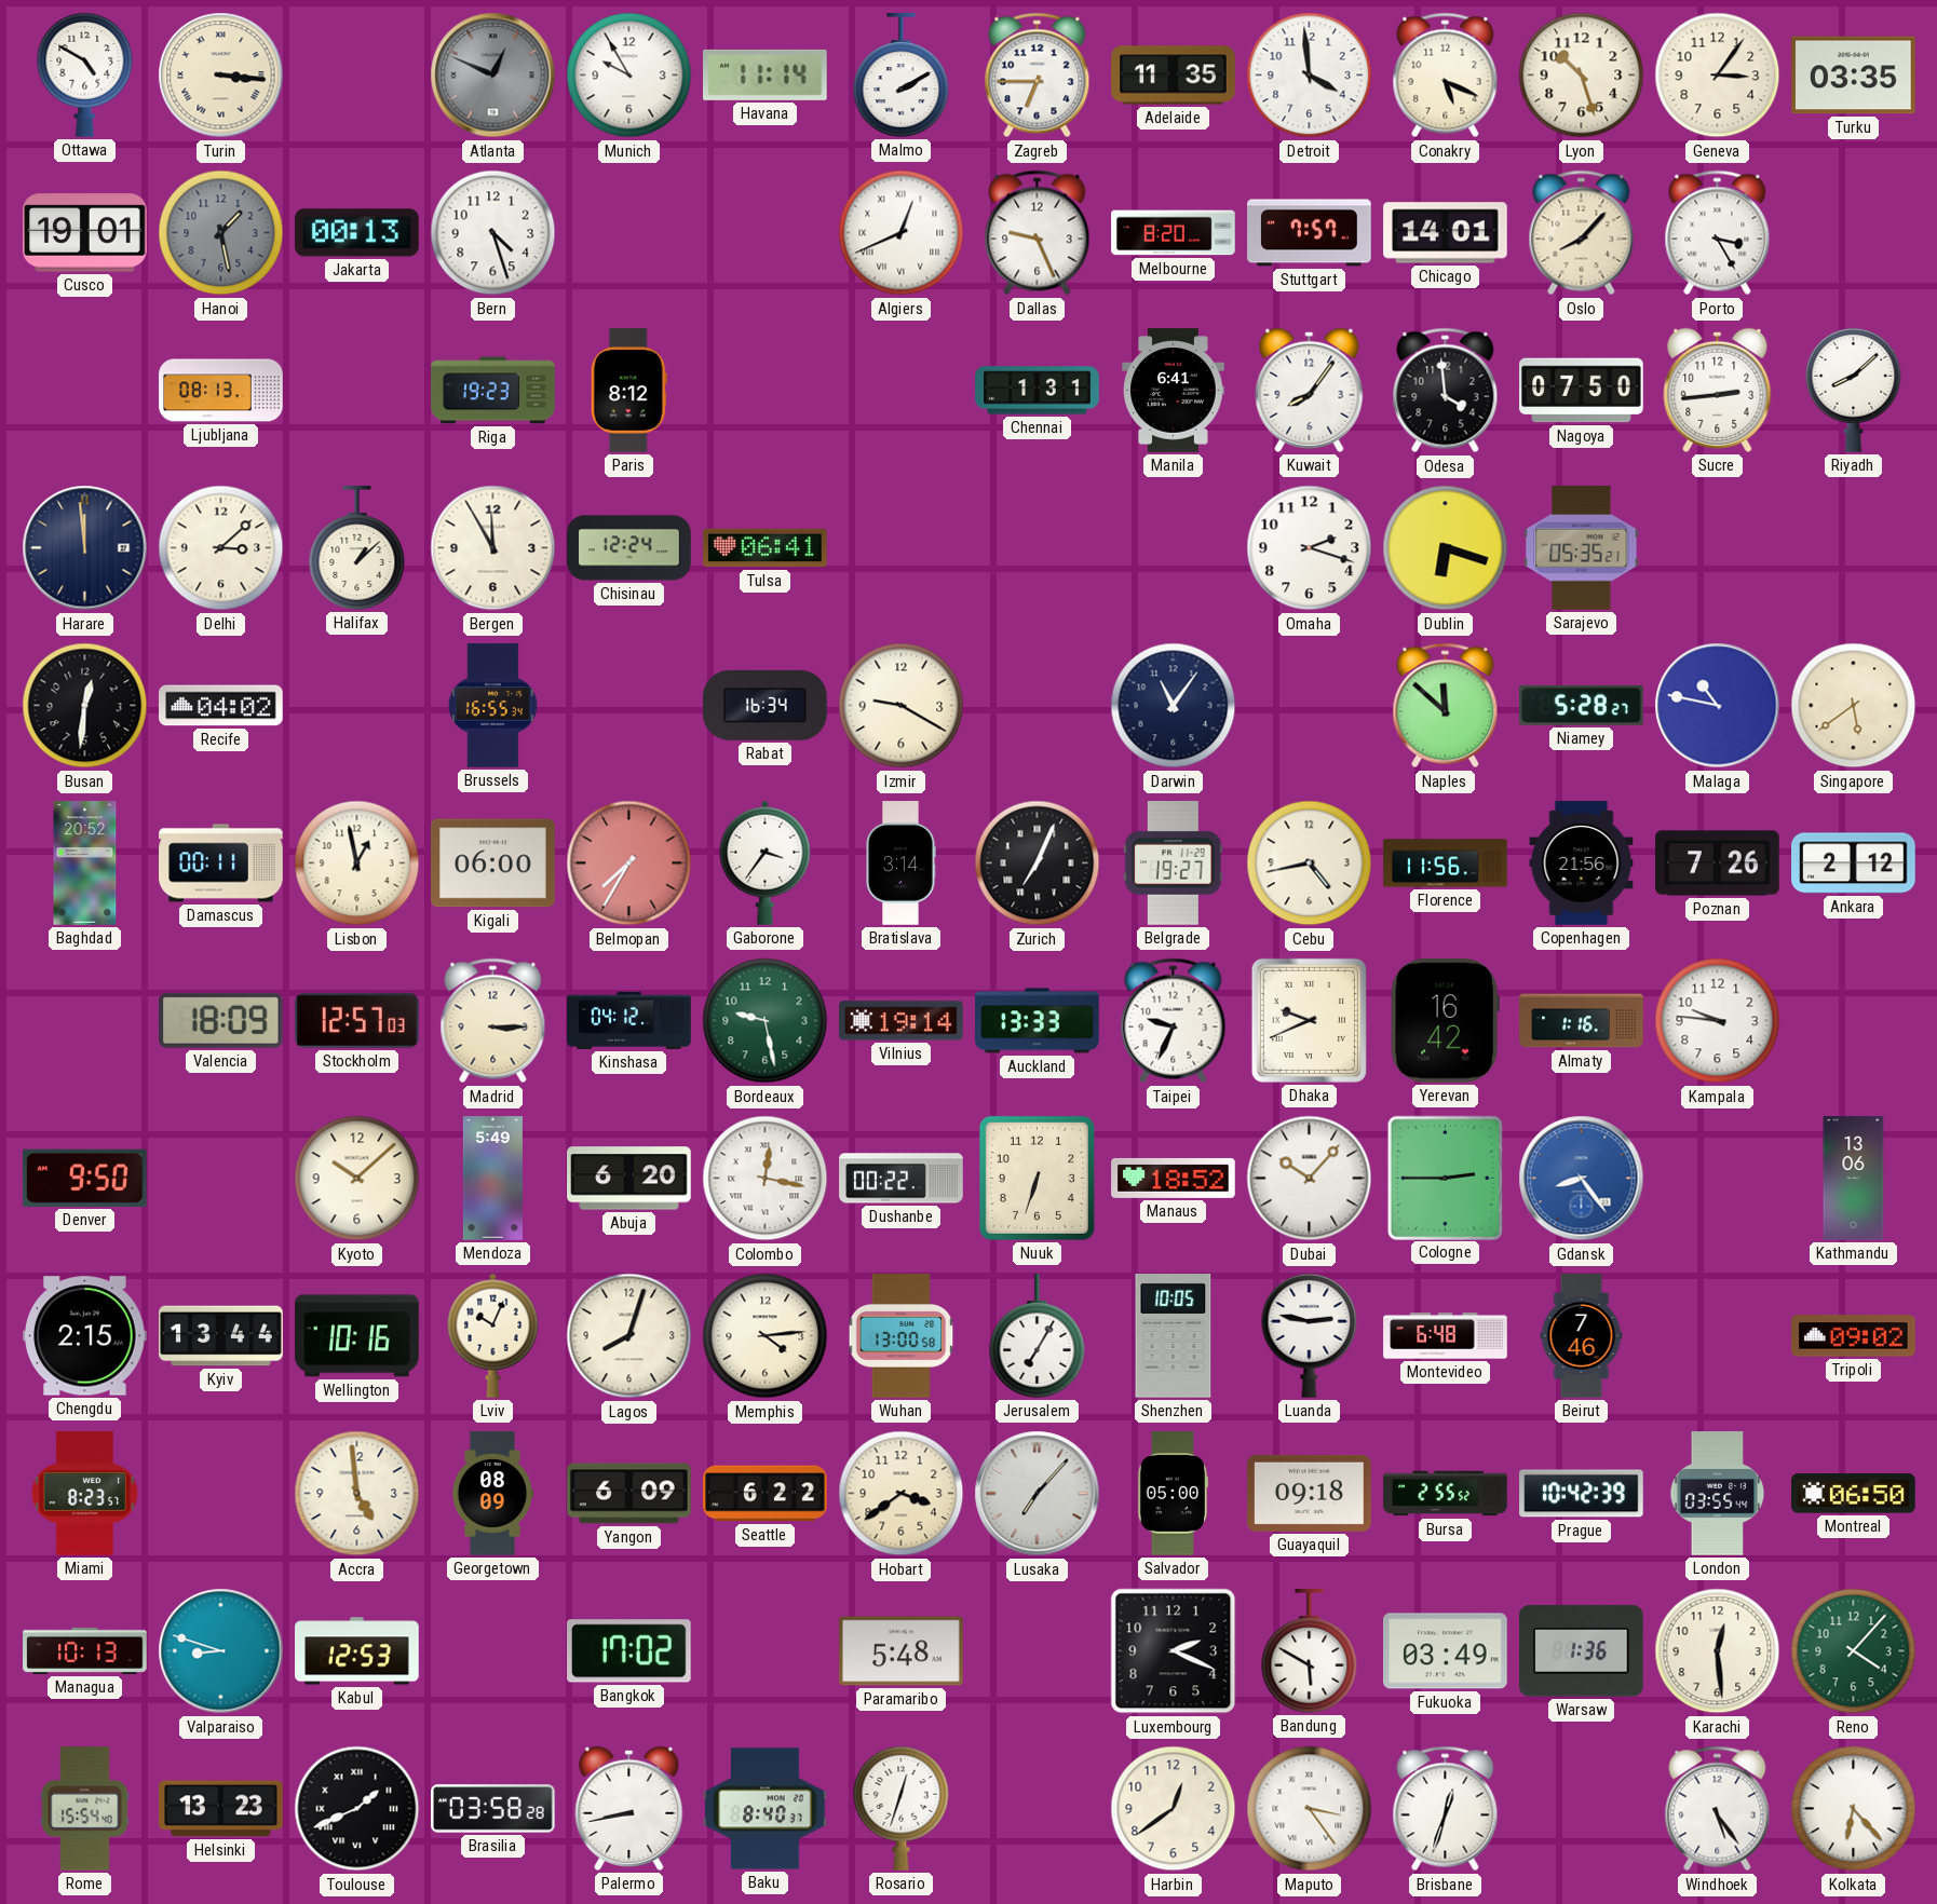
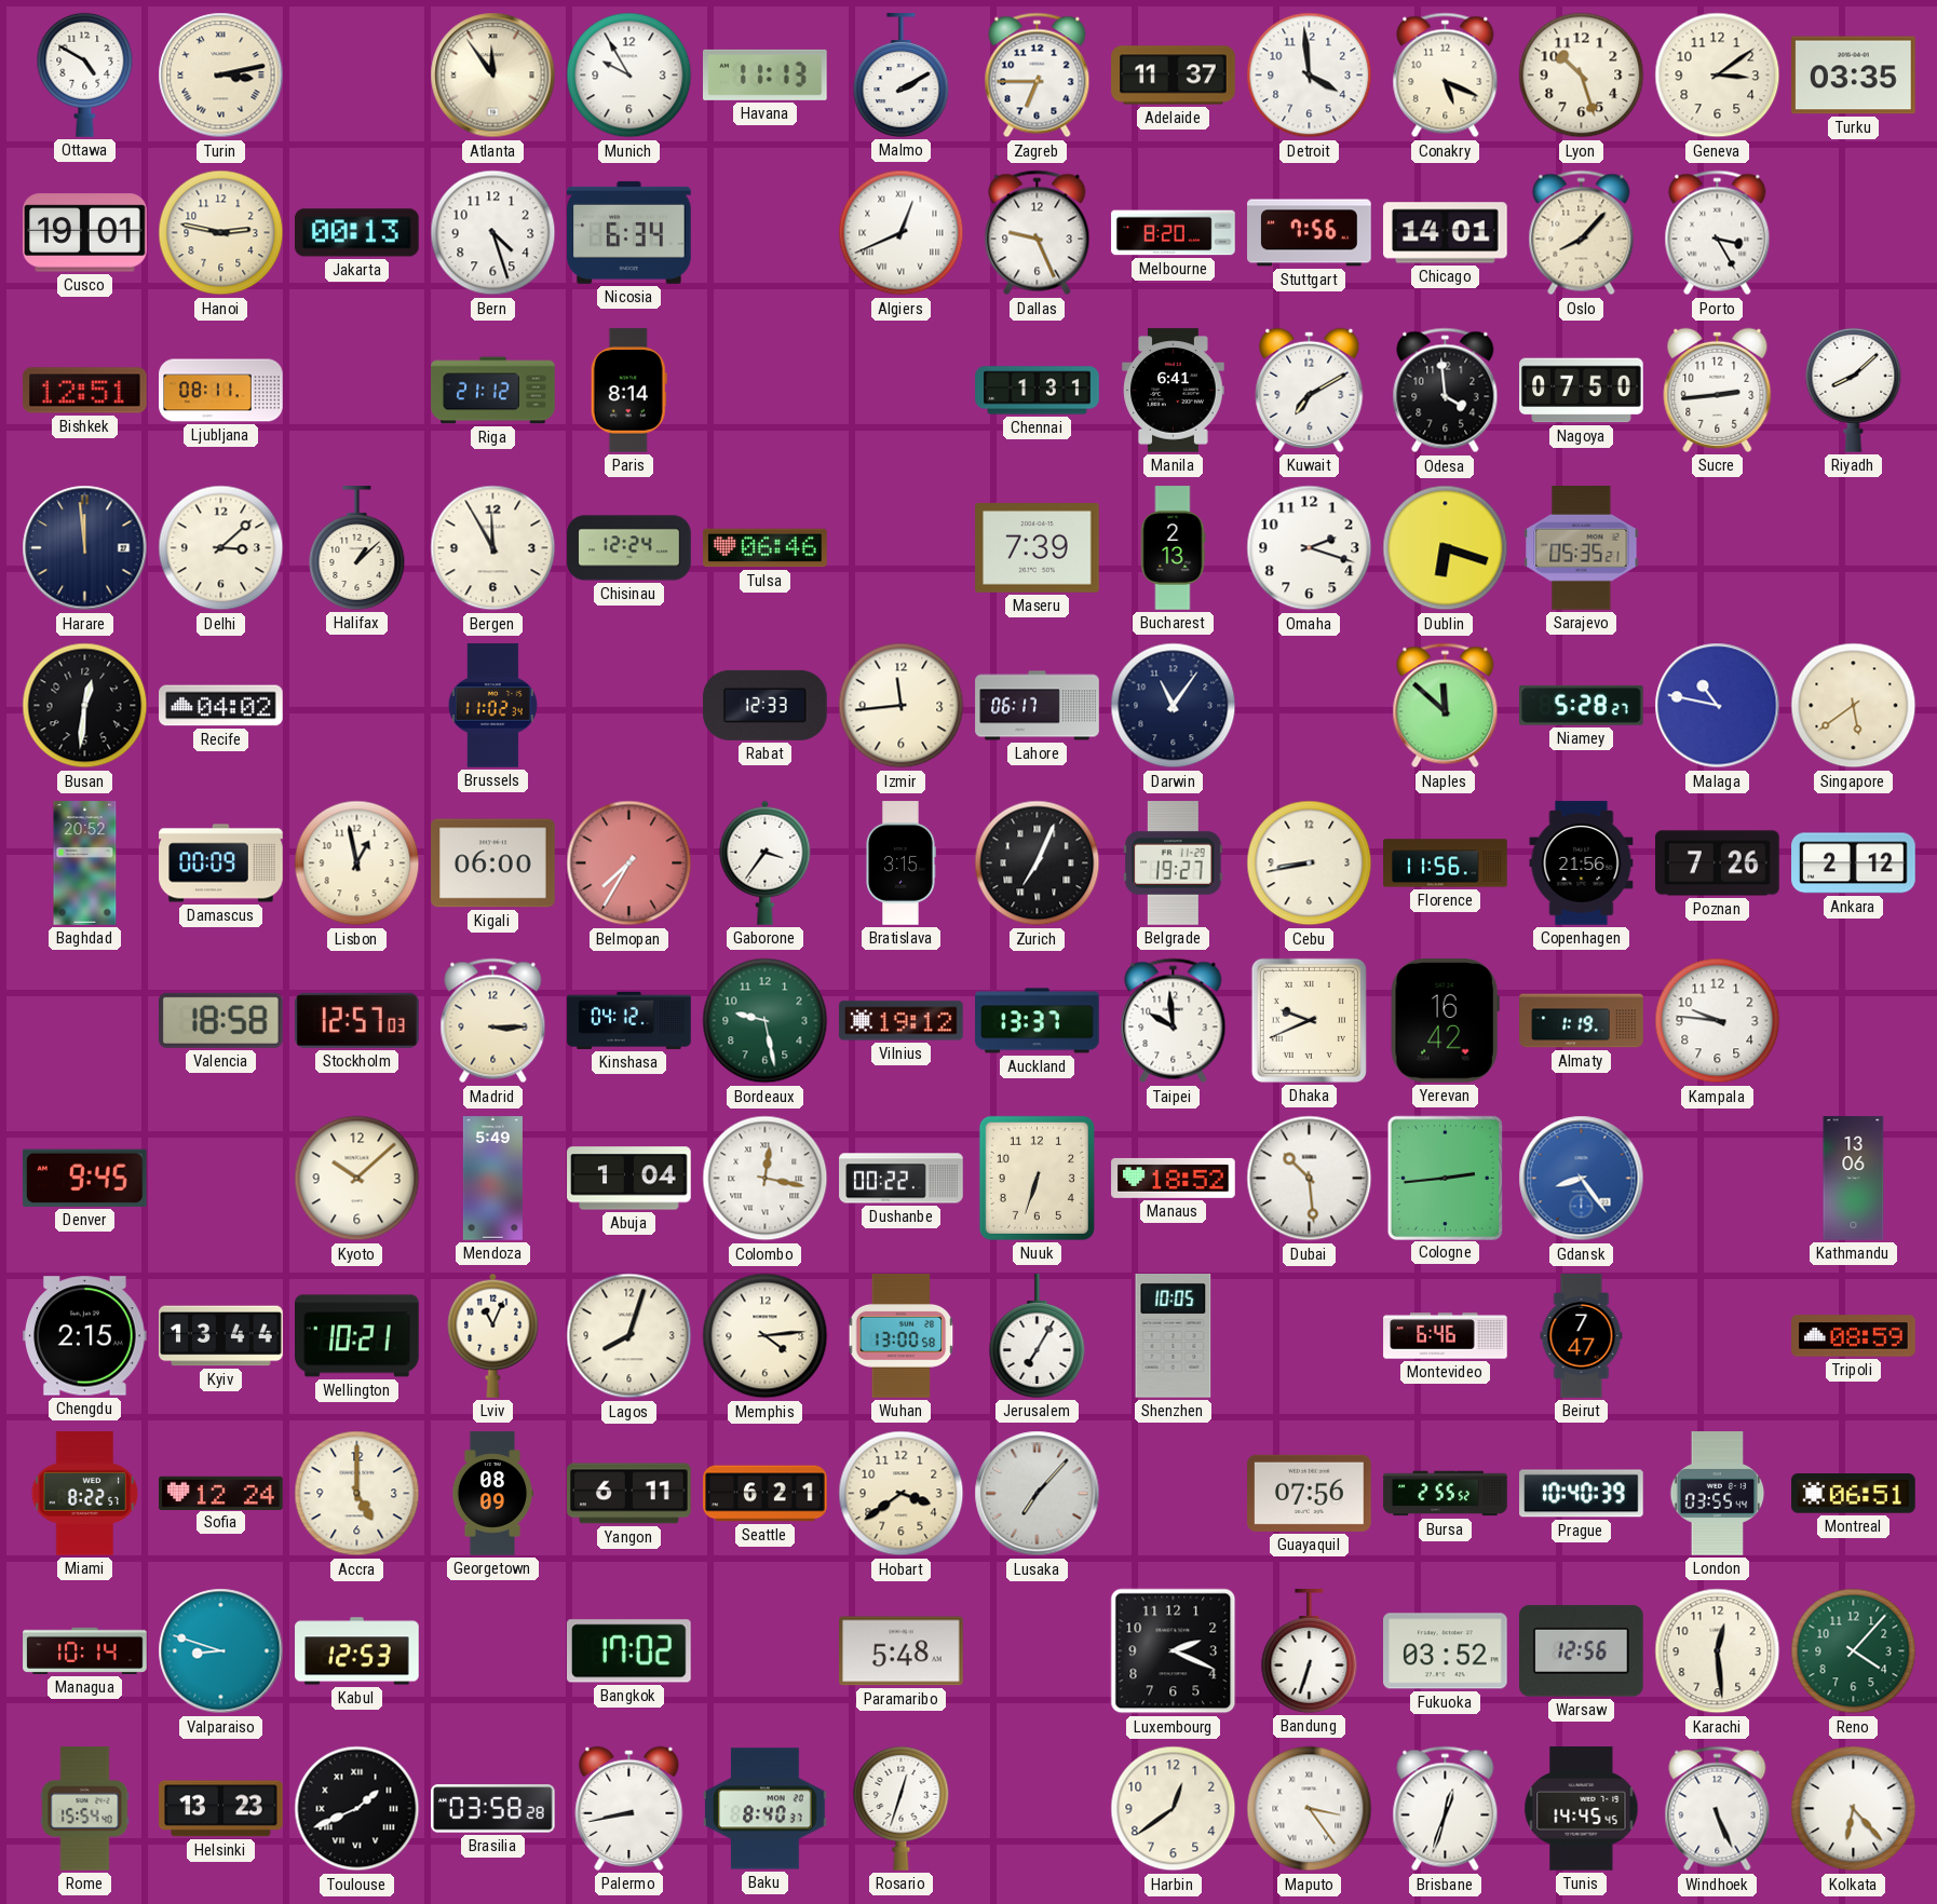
Turin: 3:16 -> 3:13
Atlanta: 12:49 -> 11:54
Atlanta dial: grey -> cream
Havana: 11:14 -> 11:13
Adelaide: 11:35 -> 11:37
Geneva: 3:06 -> 3:09
Hanoi: 1:28 -> 2:47
Hanoi dial: grey -> cream
Nicosia: none -> 6:34
Stuttgart: 7:57 -> 7:56
Bishkek: none -> 12:51
Ljubljana: 08:13 -> 08:11
Riga: 19:23 -> 21:12
Paris: 8:12 -> 8:14
Kuwait: 8:06 -> 7:10
Tulsa: 06:41 -> 06:46
Maseru: none -> 7:39
Bucharest: none -> 2:13
Brussels: 16:55 -> 11:02
Rabat: 16:34 -> 12:33
Izmir: 9:20 -> 11:44
Lahore: none -> 06:17
Damascus: 00:11 -> 00:09
Bratislava: 3:14 -> 3:15
Cebu: 4:43 -> 8:43
Valencia: 18:09 -> 18:58
Vilnius: 19:14 -> 19:12
Auckland: 13:33 -> 13:37
Taipei: 9:34 -> 9:59
Almaty: 1:16 -> 1:19
Denver: 9:50 -> 9:45
Abuja: 6:20 -> 1:04
Dubai: 10:07 -> 10:29
Cologne: 2:45 -> 2:44
Wellington: 10:16 -> 10:21
Lviv: 10:04 -> 11:04
Luanda: 2:47 -> none
Montevideo: 6:48 -> 6:46
Beirut: 7:46 -> 7:47
Tripoli: 09:02 -> 08:59
Miami: 8:23 -> 8:22
Sofia: none -> 12:24
Accra: 4:59 -> 5:00
Yangon: 6:09 -> 6:11
Seattle: 6:22 -> 6:21
Salvador: 05:00 -> none
Guayaquil: 09:18 -> 07:56
Prague: 10:42 -> 10:40
Montreal: 06:50 -> 06:51
Managua: 10:13 -> 10:14
Bandung: 5:50 -> 6:33
Fukuoka: 03:49 -> 03:52
Warsaw: 1:36 -> 12:56
Tunis: none -> 14:45
Windhoek: 5:24 -> 5:26
